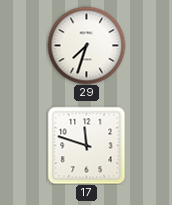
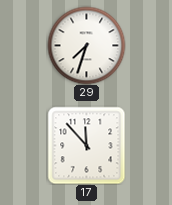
17: 11:48 -> 11:53
